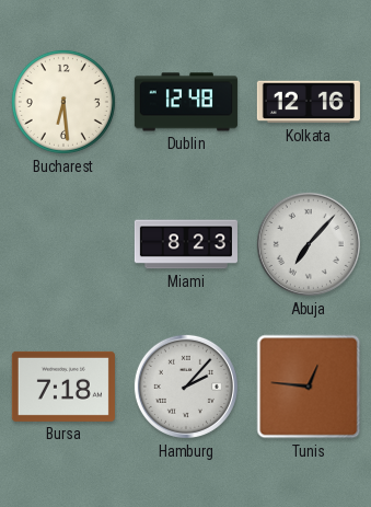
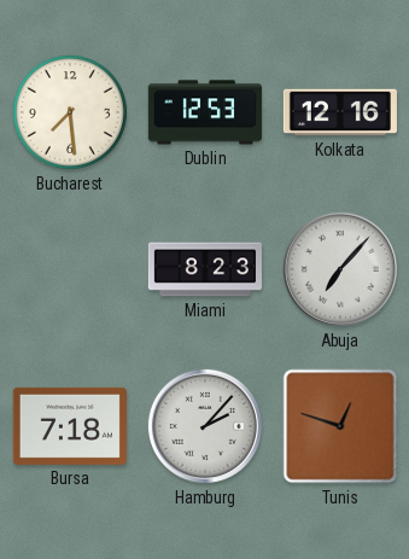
Bucharest: 6:29 -> 7:29
Dublin: 12:48 -> 12:53
Tunis: 12:46 -> 12:48
